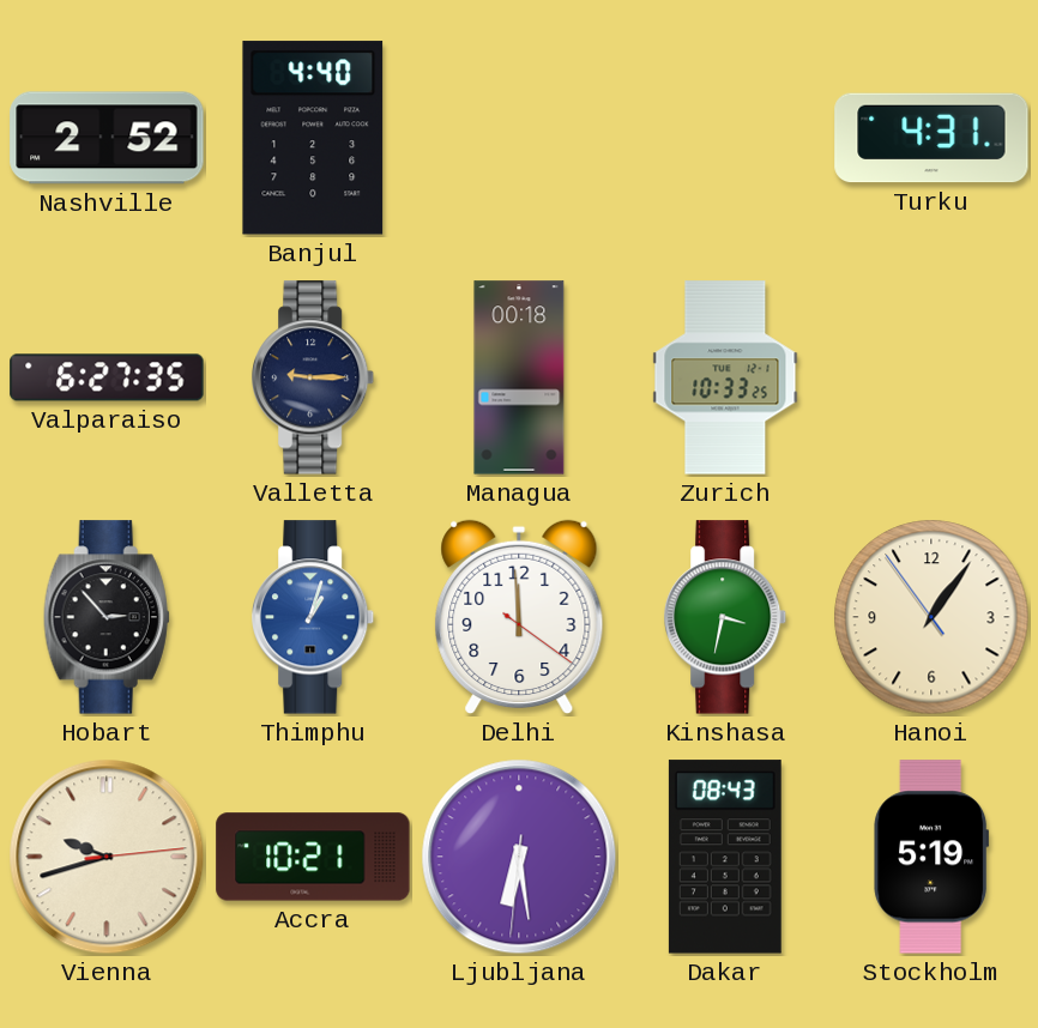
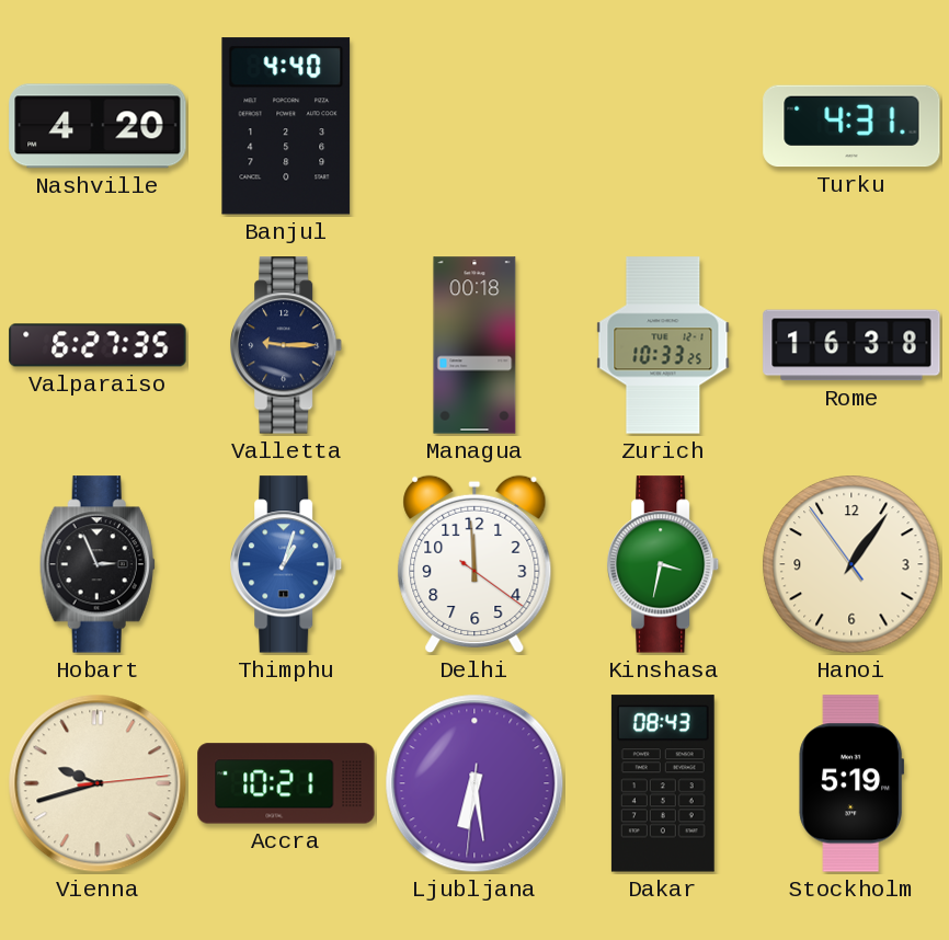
Nashville: 2:52 -> 4:20
Rome: none -> 16:38
Hobart: 2:53 -> 2:56
